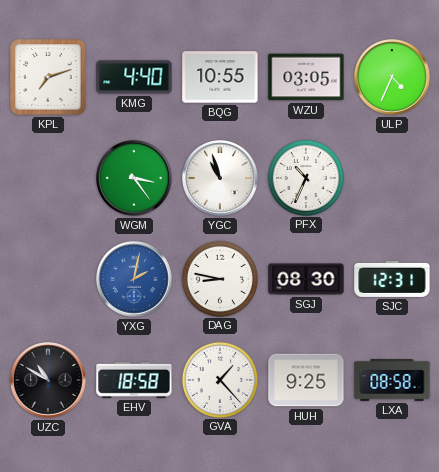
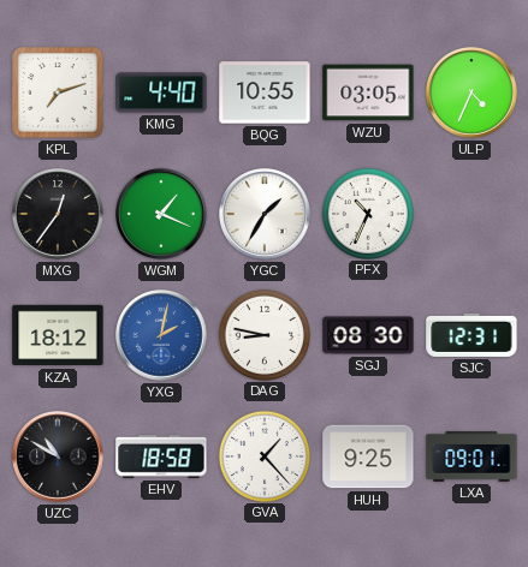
MXG: none -> 12:36
WGM: 3:24 -> 1:19
YGC: 10:57 -> 1:35
KZA: none -> 18:12
LXA: 08:58 -> 09:01
